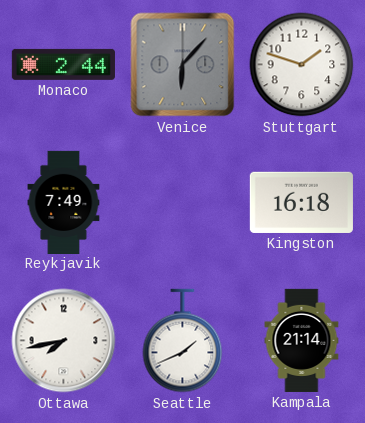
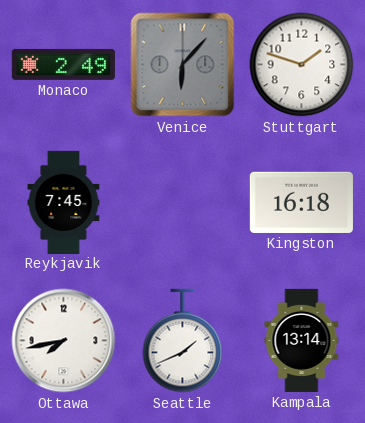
Monaco: 2:44 -> 2:49
Reykjavik: 7:49 -> 7:45
Kampala: 21:14 -> 13:14
